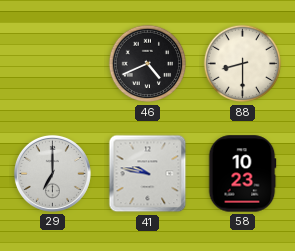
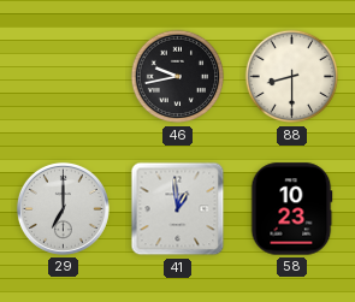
46: 4:41 -> 9:43
41: 9:47 -> 12:59
